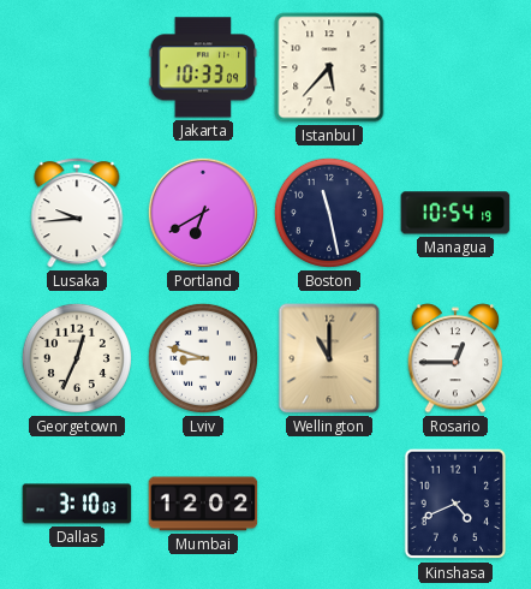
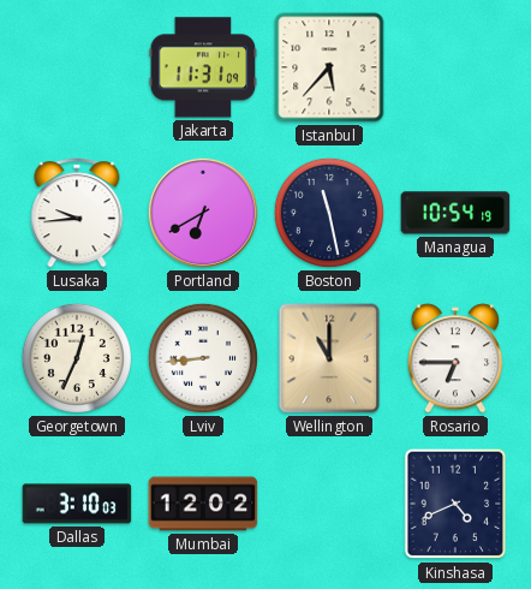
Jakarta: 10:33 -> 11:31
Lviv: 8:48 -> 8:44
Rosario: 12:45 -> 6:45
